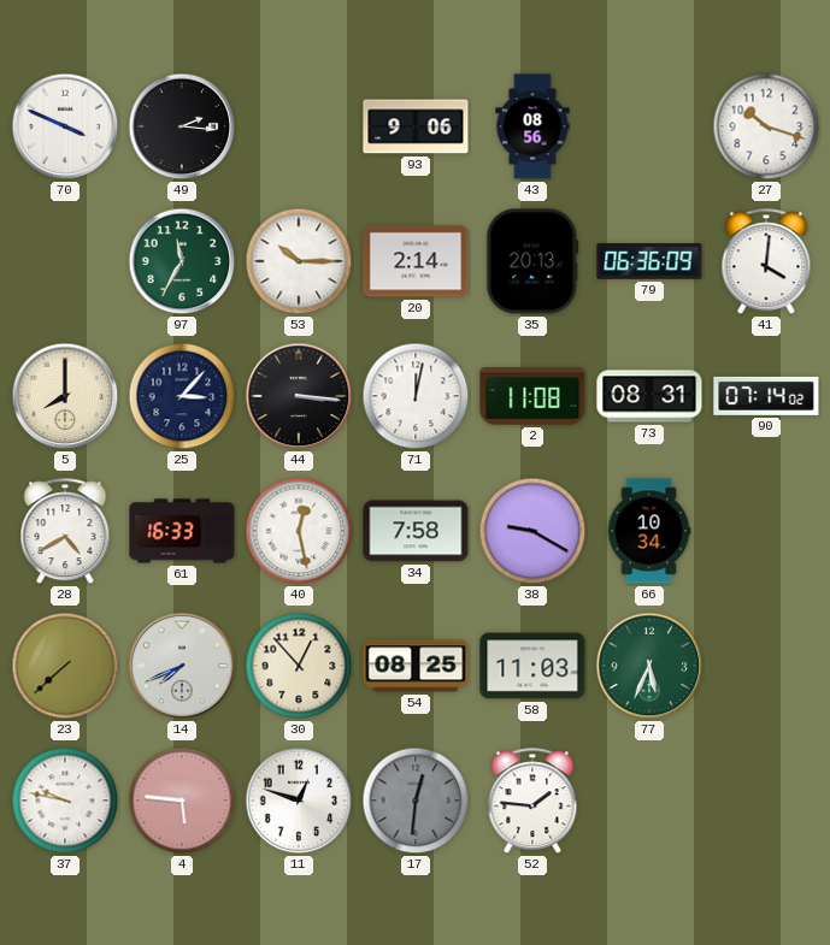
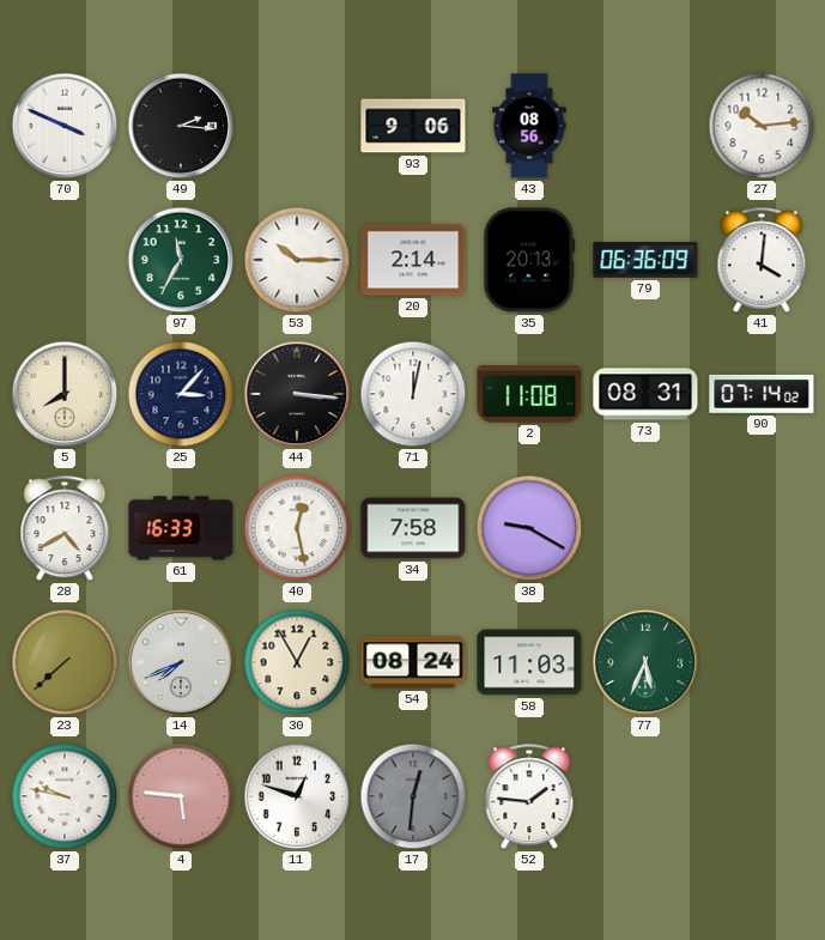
27: 10:18 -> 10:14
66: 10:34 -> none
30: 12:53 -> 12:55
54: 08:25 -> 08:24
